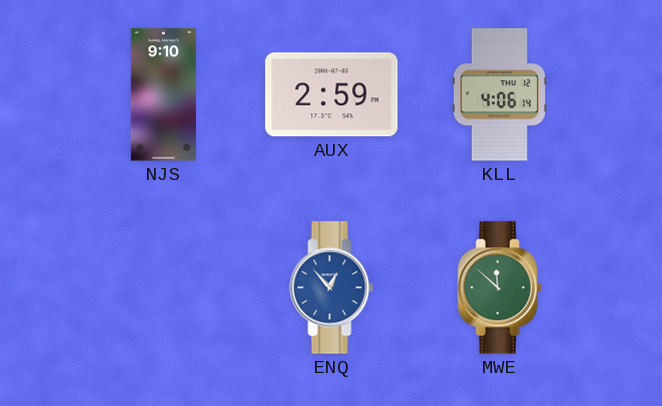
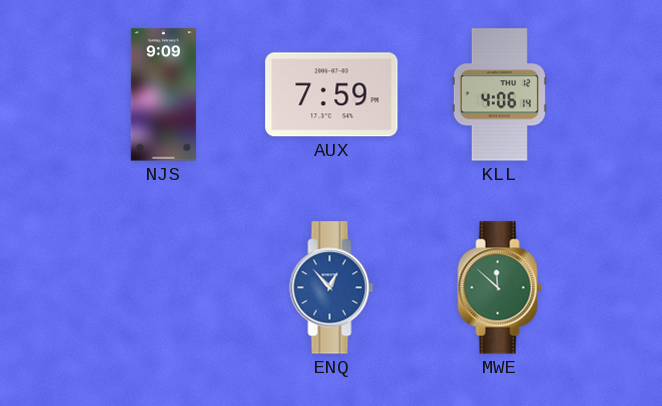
NJS: 9:10 -> 9:09
AUX: 2:59 -> 7:59
